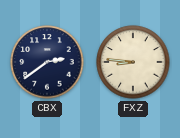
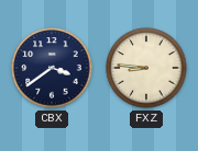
CBX: 2:39 -> 3:39
